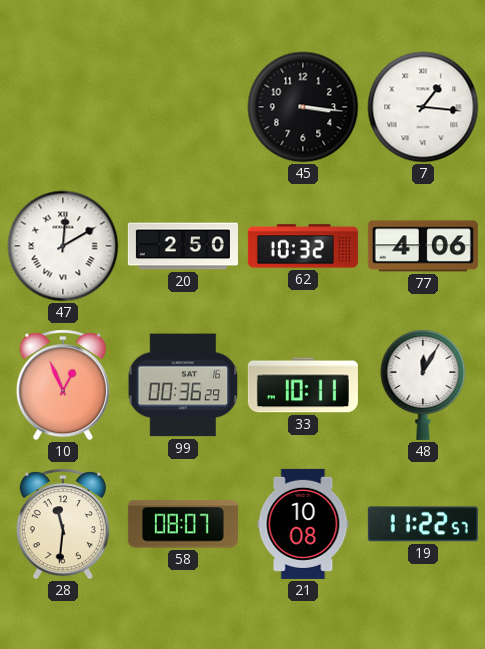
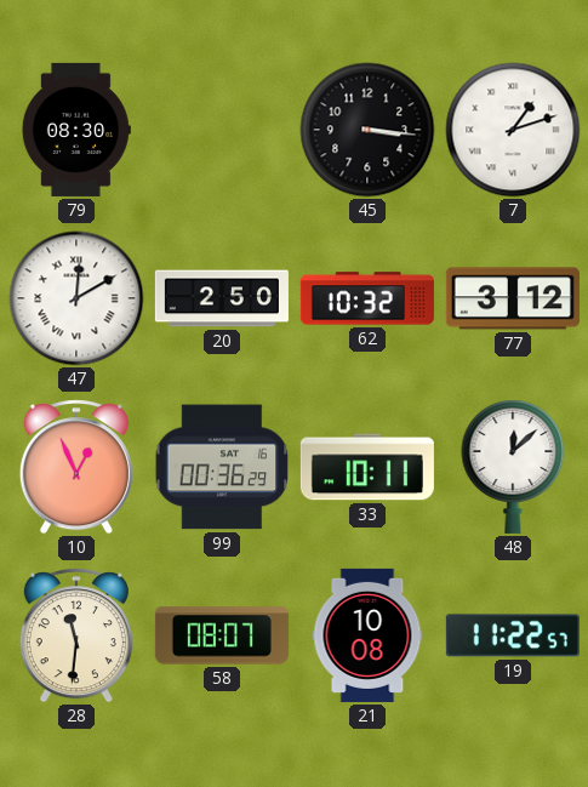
79: none -> 08:30
7: 1:16 -> 1:12
77: 4:06 -> 3:12
48: 12:05 -> 12:08
